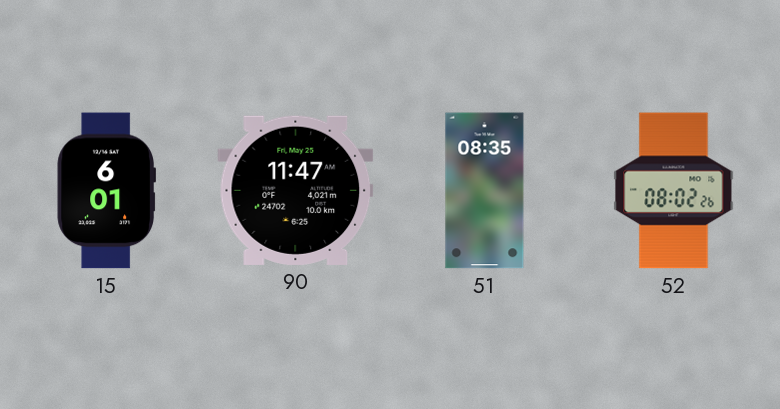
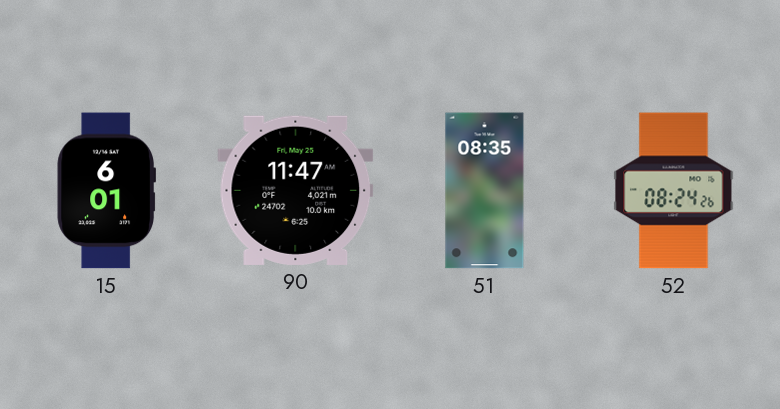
52: 08:02 -> 08:24
